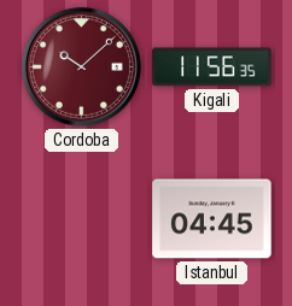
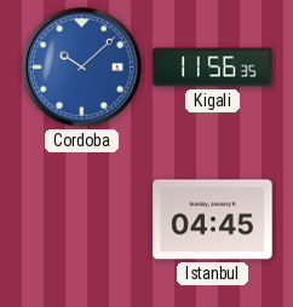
Cordoba dial: burgundy -> blue
